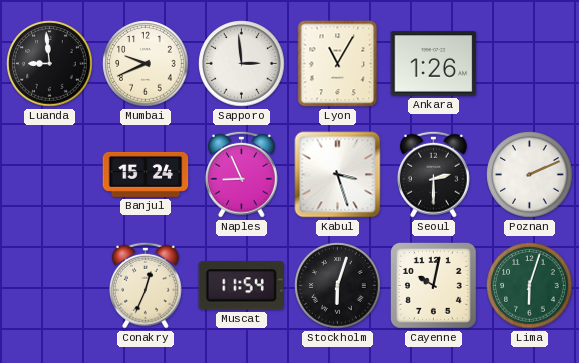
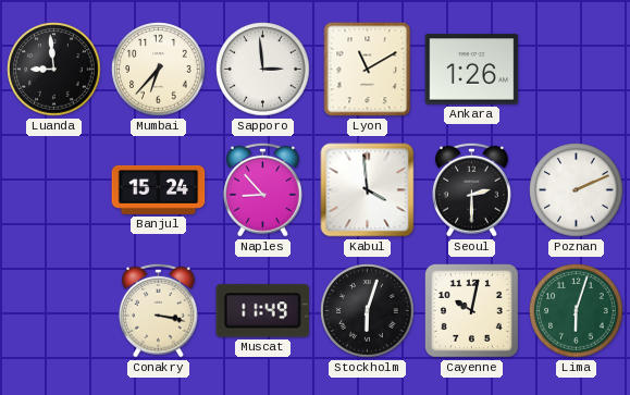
Mumbai: 9:41 -> 6:37
Lyon: 11:05 -> 11:10
Naples: 8:56 -> 8:53
Kabul: 3:27 -> 3:59
Conakry: 12:34 -> 3:17
Muscat: 11:54 -> 11:49
